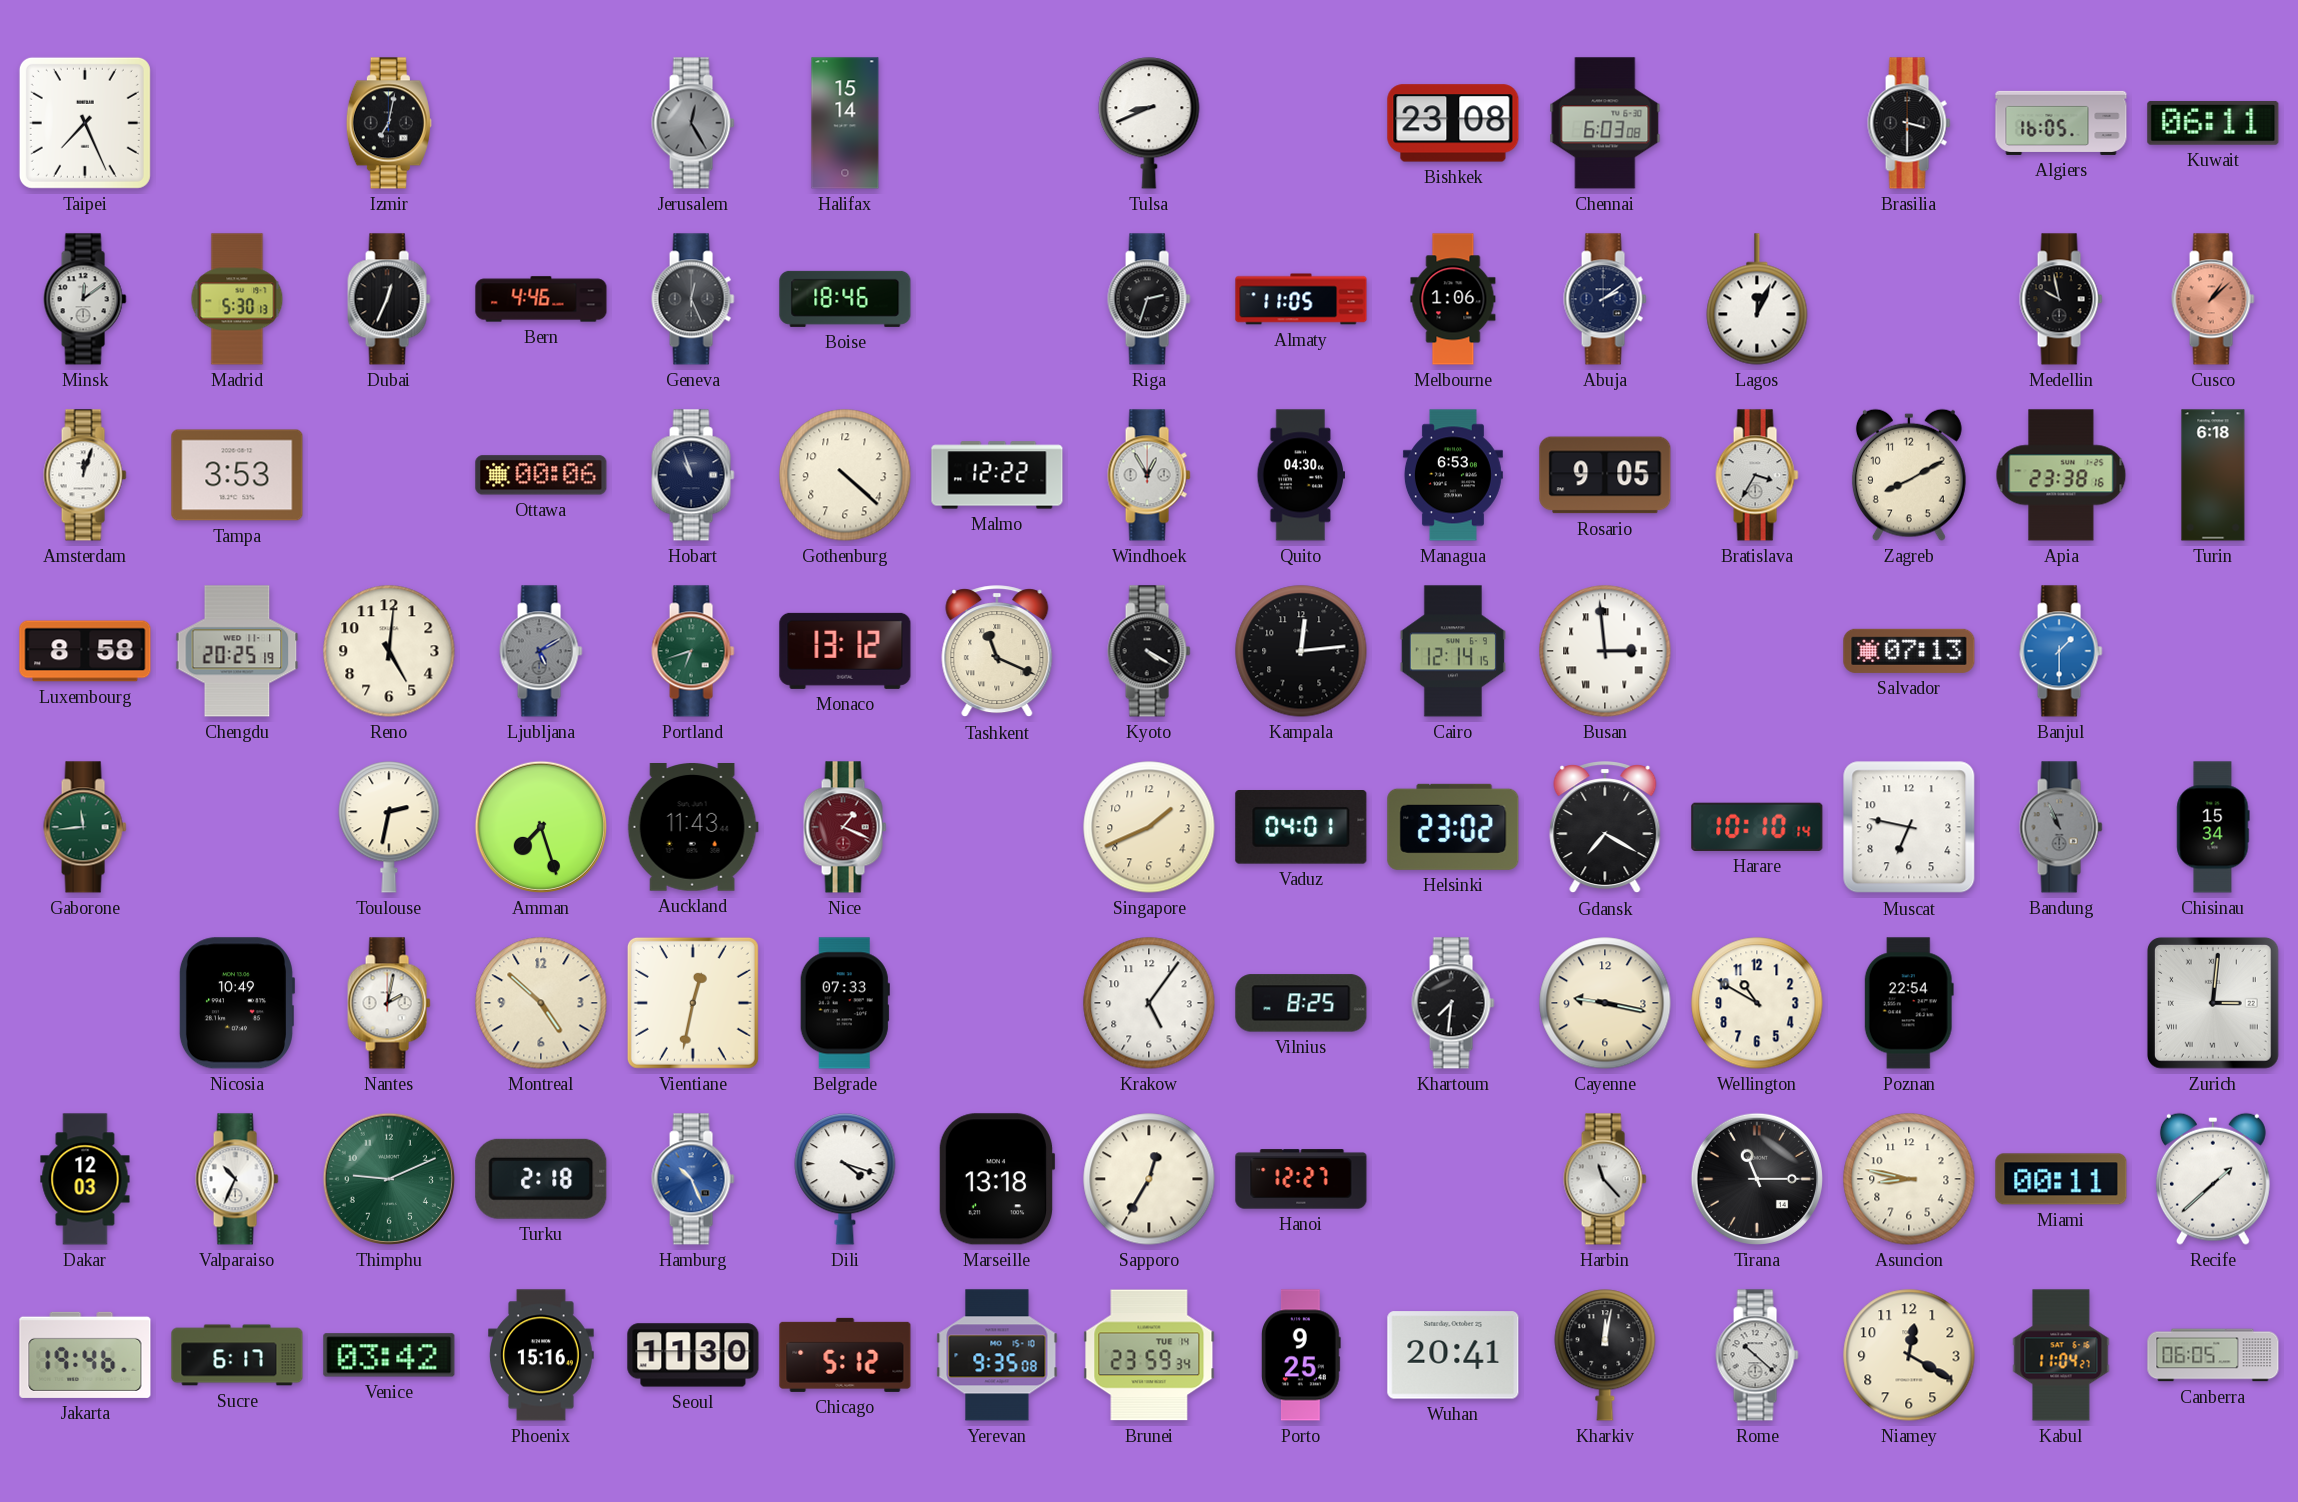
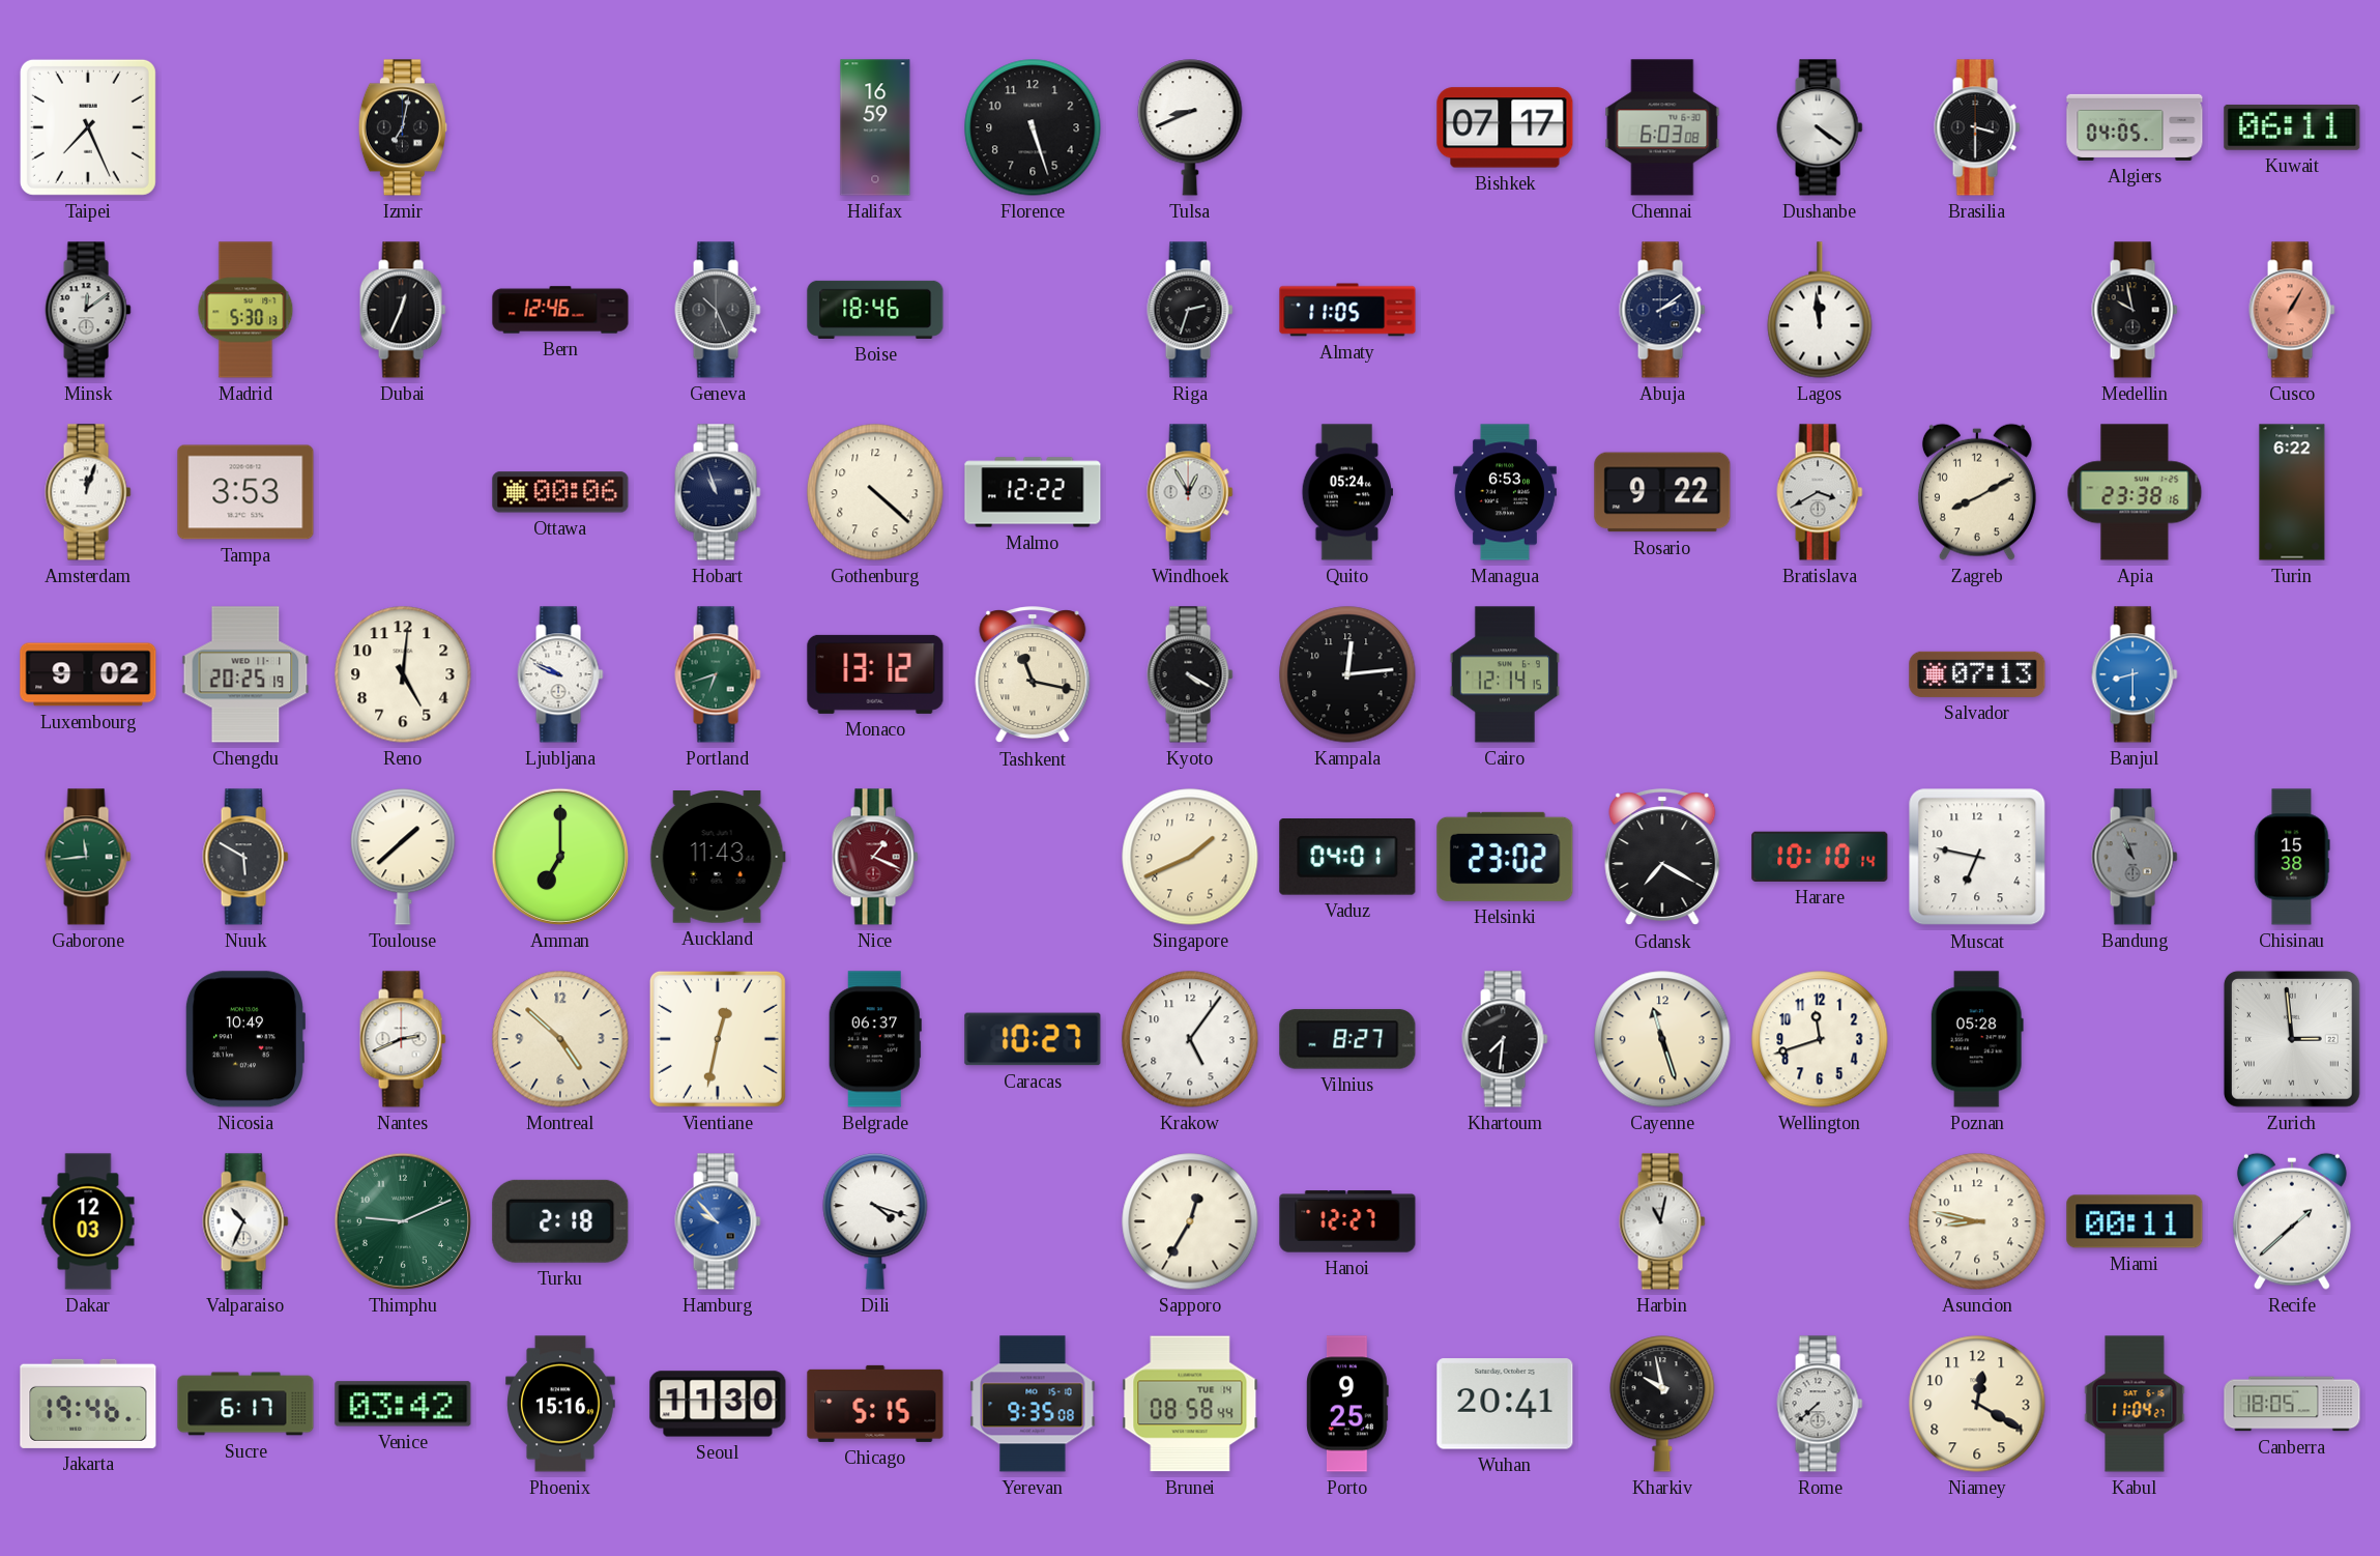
Jerusalem: 12:25 -> none
Halifax: 15:14 -> 16:59
Florence: none -> 5:27
Bishkek: 23:08 -> 07:17
Dushanbe: none -> 4:21
Algiers: 16:05 -> 04:05
Bern: 4:46 -> 12:46
Geneva: 12:26 -> 10:26
Melbourne: 1:06 -> none
Lagos: 12:04 -> 11:59
Cusco: 1:08 -> 1:05
Quito: 04:30 -> 05:24
Rosario: 9:05 -> 9:22
Bratislava: 3:35 -> 3:40
Turin: 6:18 -> 6:22
Luxembourg: 8:58 -> 9:02
Ljubljana: 5:10 -> 9:49
Ljubljana dial: grey -> white
Tashkent: 11:19 -> 11:17
Busan: 2:59 -> none
Banjul: 1:30 -> 8:30
Nuuk: none -> 5:50
Toulouse: 2:32 -> 1:38
Amman: 7:27 -> 7:00
Chisinau: 15:34 -> 15:38
Nantes: 2:02 -> 2:41
Belgrade: 07:33 -> 06:37
Caracas: none -> 10:27
Vilnius: 8:25 -> 8:27
Cayenne: 9:17 -> 11:27
Wellington: 10:50 -> 11:42
Poznan: 22:54 -> 05:28
Zurich: 3:01 -> 2:59
Hamburg: 10:26 -> 9:53
Marseille: 13:18 -> none
Harbin: 11:23 -> 11:02
Tirana: 11:15 -> none
Chicago: 5:12 -> 5:15
Brunei: 23:59 -> 08:58
Kharkiv: 12:02 -> 9:58
Rome: 10:22 -> 7:38
Canberra: 06:05 -> 18:05
